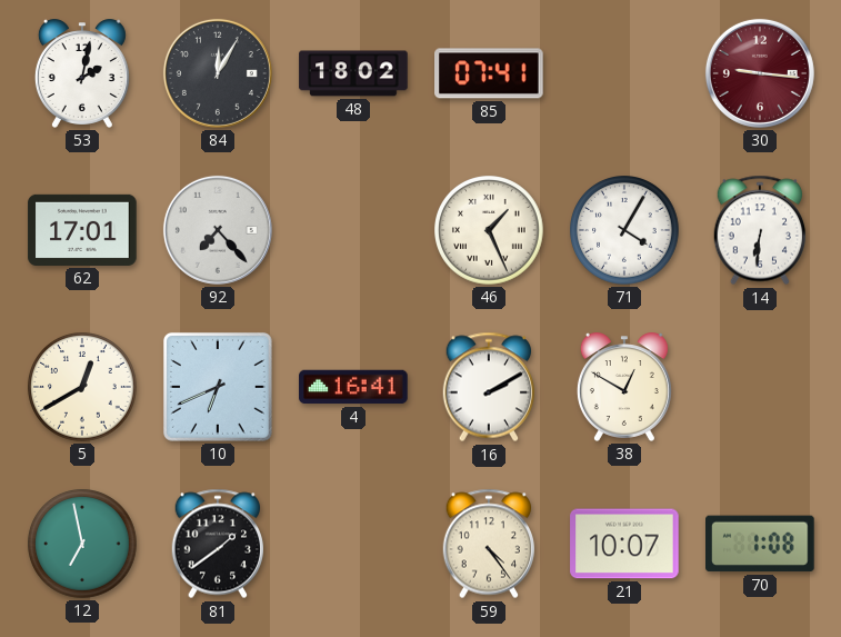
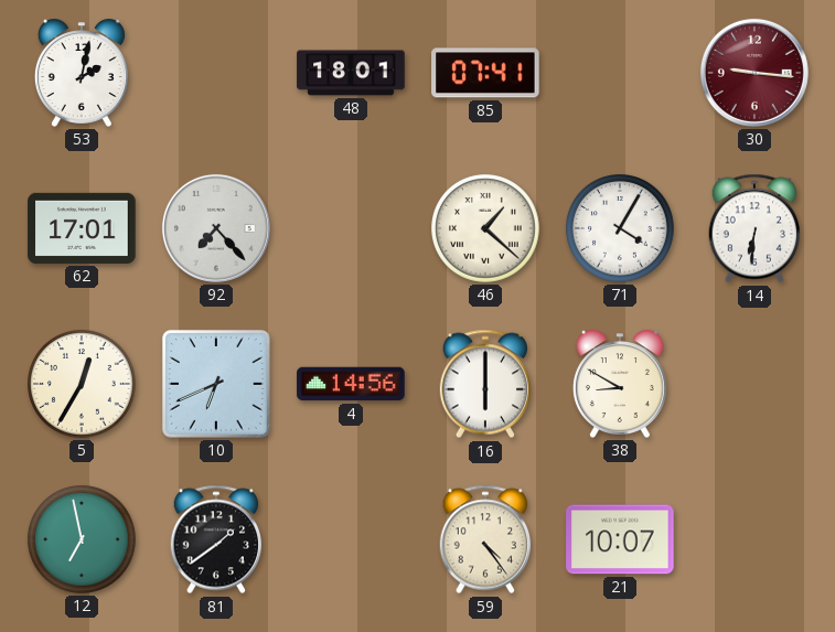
84: 12:05 -> none
48: 18:02 -> 18:01
46: 1:26 -> 1:22
5: 12:40 -> 12:35
4: 16:41 -> 14:56
16: 2:10 -> 6:00
38: 12:50 -> 8:50
70: 1:08 -> none
